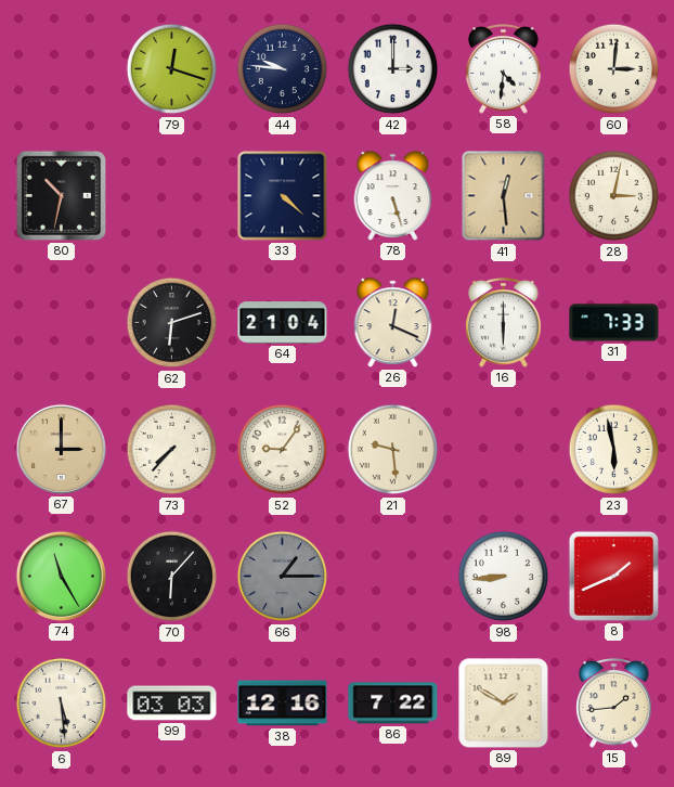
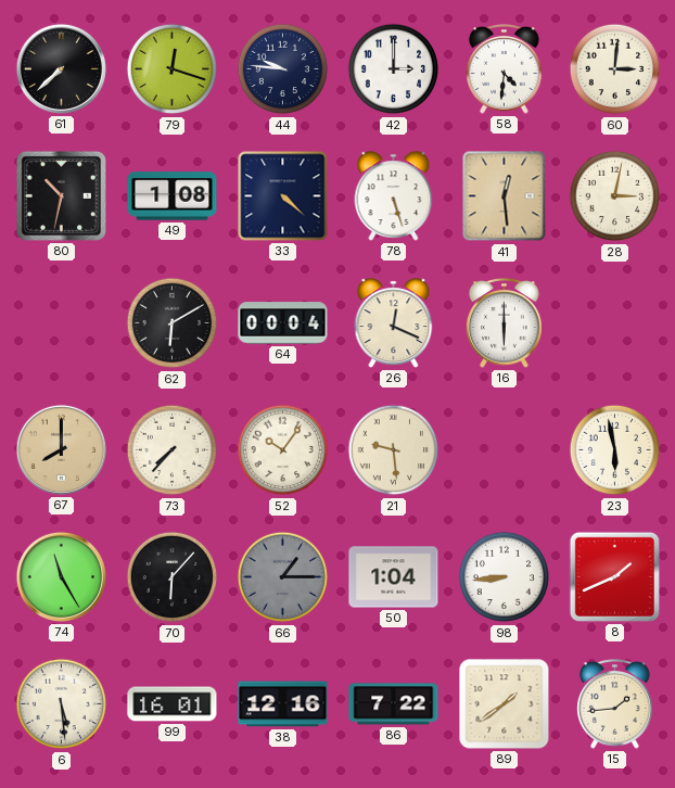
61: none -> 7:38
49: none -> 1:08
62: 6:12 -> 6:10
64: 21:04 -> 00:04
31: 7:33 -> none
67: 3:00 -> 8:00
52: 9:06 -> 10:06
50: none -> 1:04
99: 03:03 -> 16:01
89: 1:50 -> 1:39
